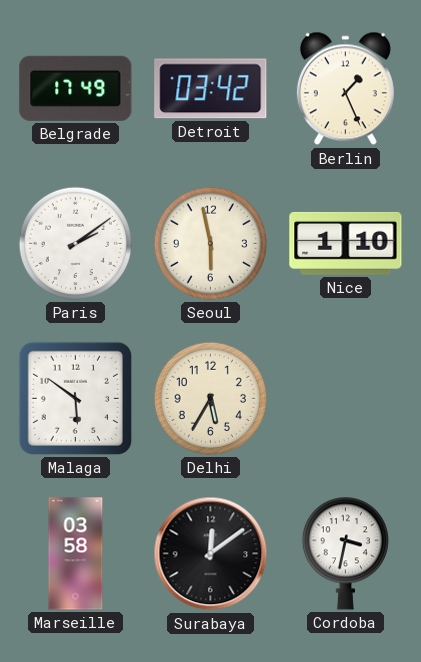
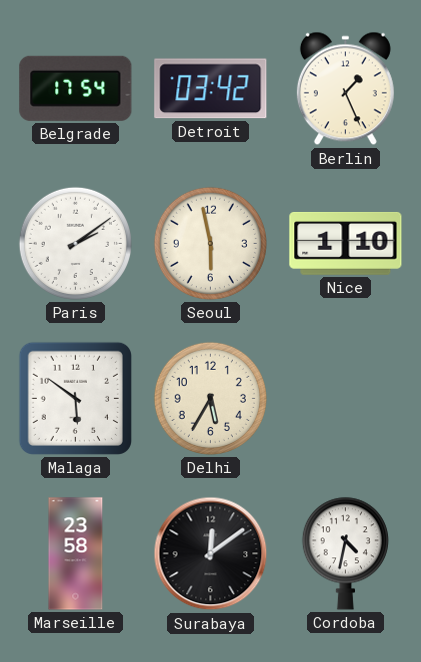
Belgrade: 17:49 -> 17:54
Marseille: 03:58 -> 23:58
Cordoba: 3:32 -> 4:32
